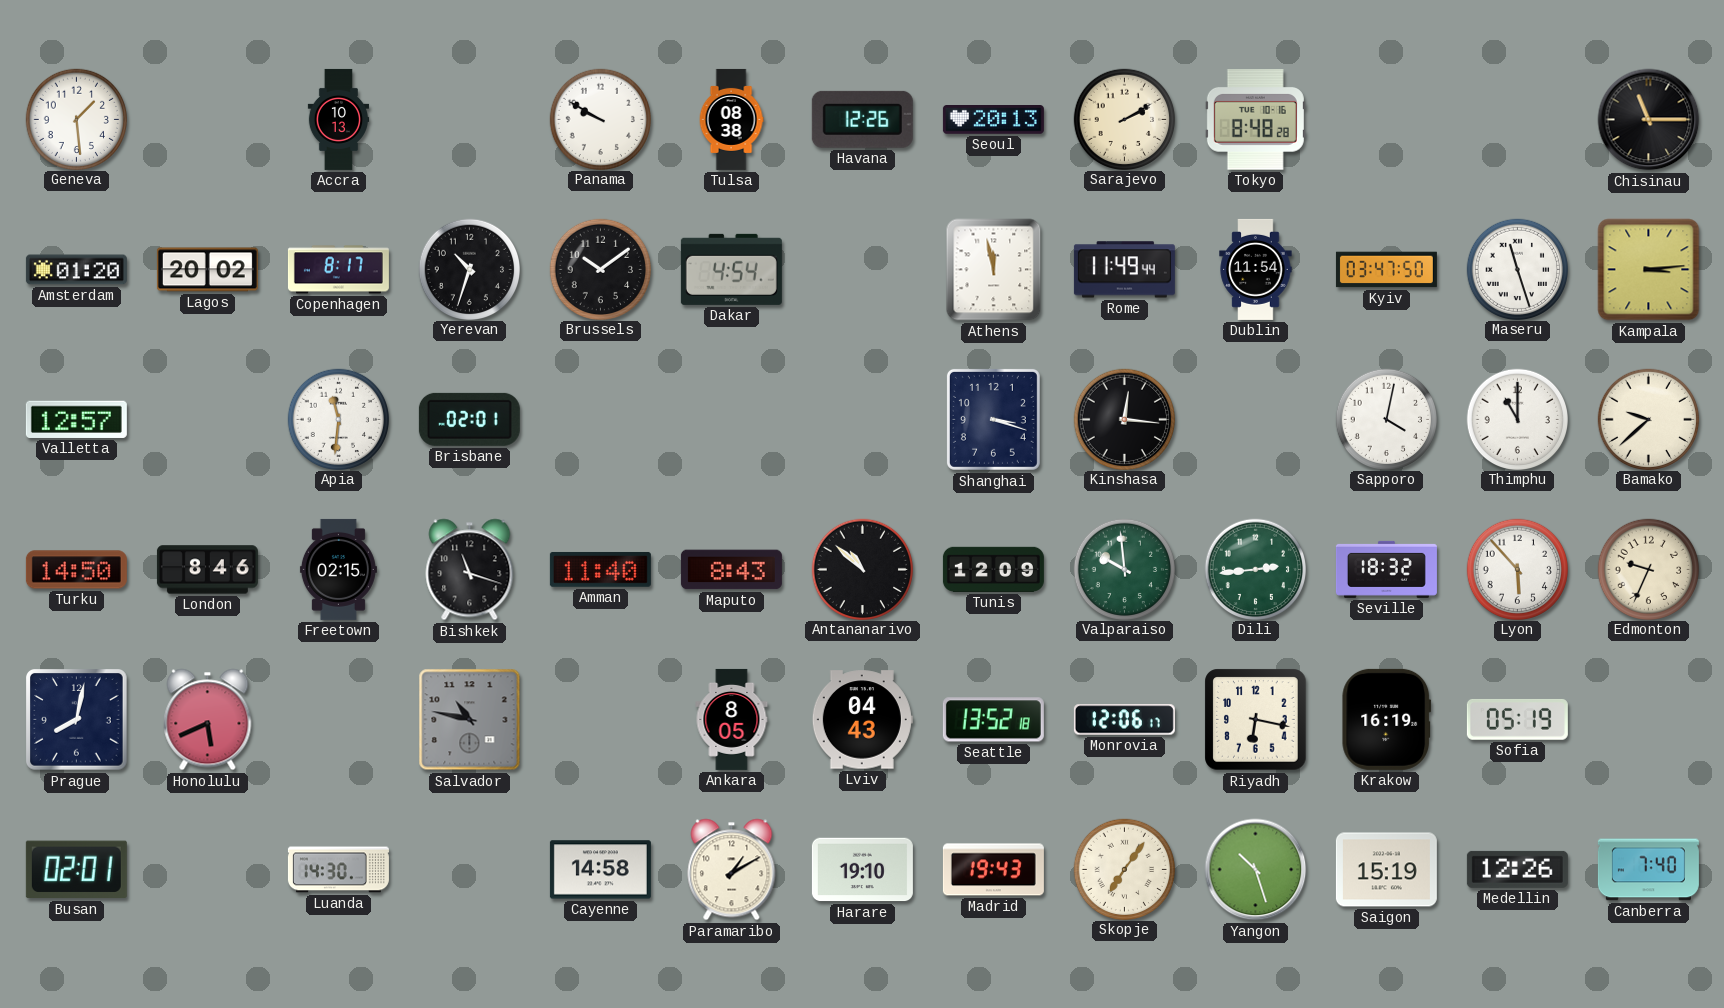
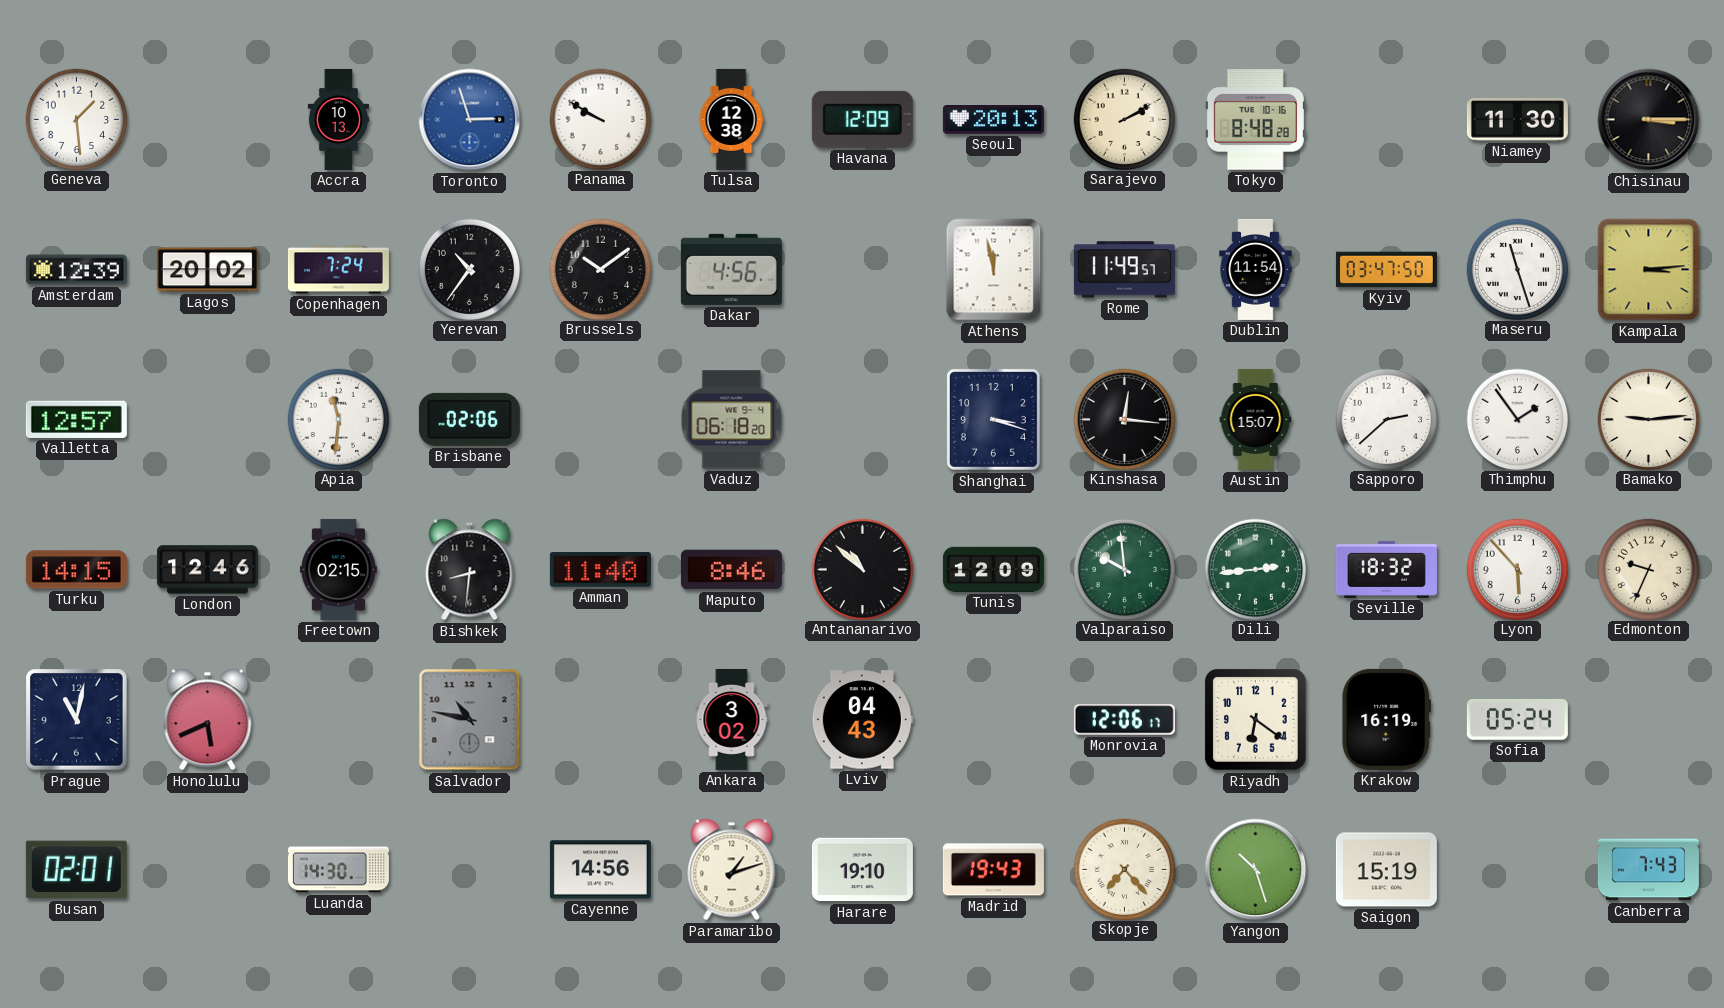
Toronto: none -> 2:57
Tulsa: 08:38 -> 12:38
Havana: 12:26 -> 12:09
Niamey: none -> 11:30
Chisinau: 11:15 -> 3:15
Amsterdam: 01:20 -> 12:39
Copenhagen: 8:17 -> 7:24
Yerevan: 10:33 -> 10:36
Dakar: 4:54 -> 4:56
Rome: 11:49:44 -> 11:49:57
Brisbane: 02:01 -> 02:06
Vaduz: none -> 06:18
Austin: none -> 15:07
Sapporo: 4:02 -> 2:38
Thimphu: 11:00 -> 1:54
Bamako: 9:38 -> 9:14
Turku: 14:50 -> 14:15
London: 8:46 -> 12:46
Bishkek: 11:18 -> 8:31
Maputo: 8:43 -> 8:46
Prague: 8:02 -> 11:02
Ankara: 8:05 -> 3:02
Seattle: 13:52 -> none
Riyadh: 6:17 -> 6:21
Sofia: 05:19 -> 05:24
Cayenne: 14:58 -> 14:56
Paramaribo: 1:10 -> 1:12
Skopje: 7:06 -> 7:23
Medellin: 12:26 -> none
Canberra: 7:40 -> 7:43
